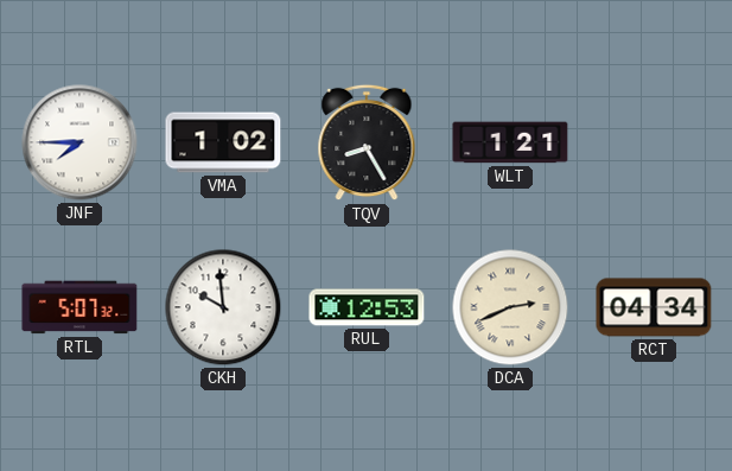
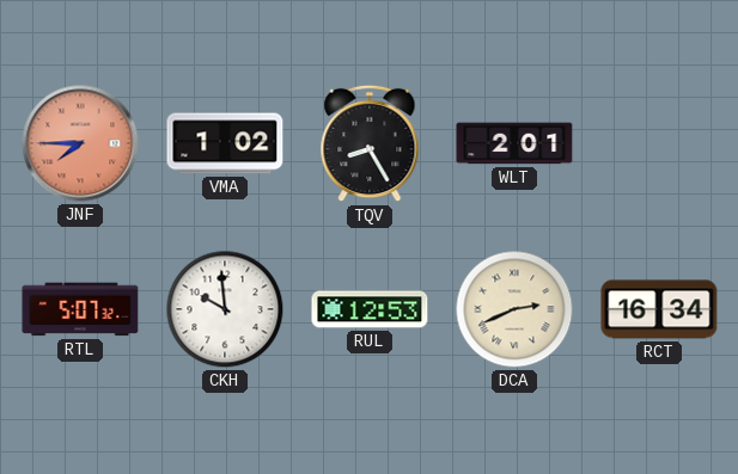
JNF dial: white -> salmon
WLT: 1:21 -> 2:01
RCT: 04:34 -> 16:34
